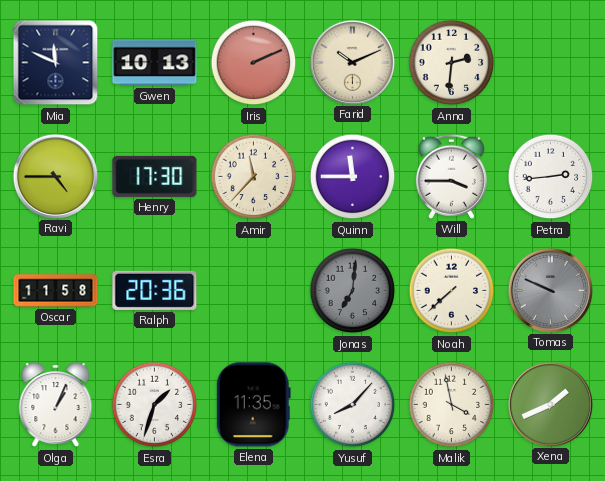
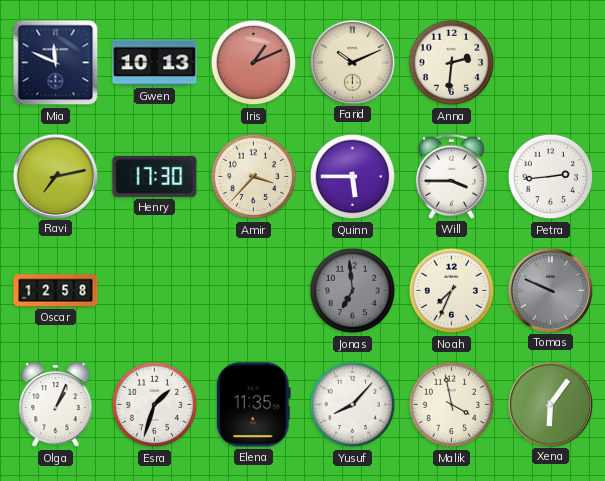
Iris: 2:11 -> 1:11
Ravi: 4:45 -> 7:13
Amir: 11:37 -> 3:37
Quinn: 11:45 -> 5:45
Oscar: 11:58 -> 12:58
Ralph: 20:36 -> none
Jonas: 7:01 -> 6:59
Noah: 7:38 -> 7:34
Xena: 1:41 -> 6:06
